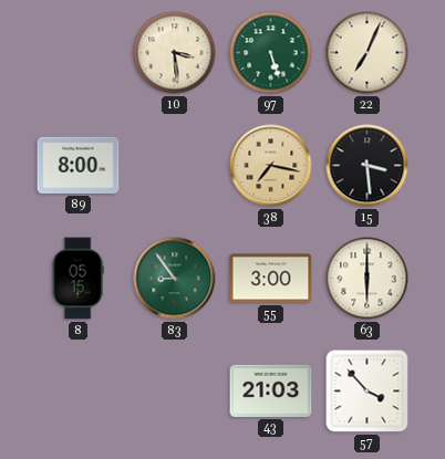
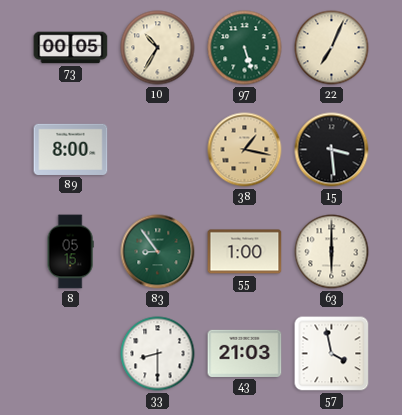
73: none -> 00:05
10: 3:29 -> 10:35
38: 7:17 -> 1:17
55: 3:00 -> 1:00
33: none -> 8:30
57: 3:53 -> 3:58
